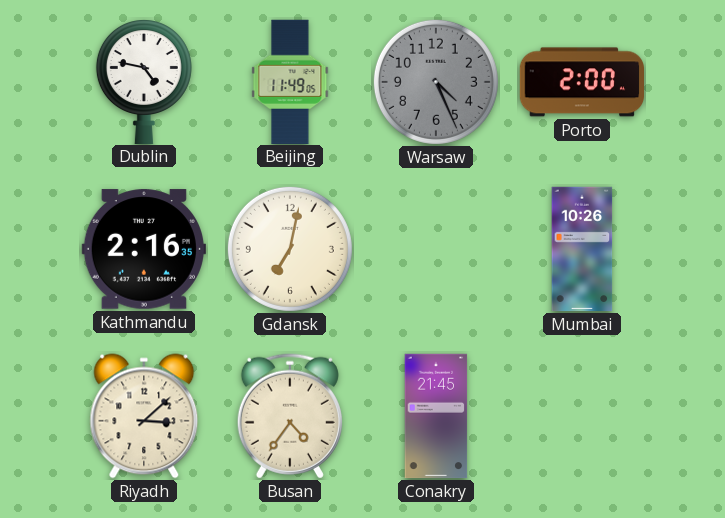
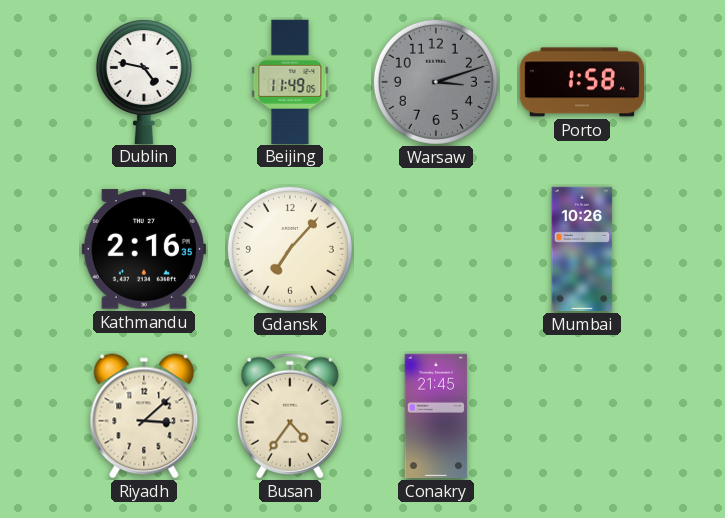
Warsaw: 4:26 -> 3:12
Porto: 2:00 -> 1:58
Gdansk: 7:02 -> 7:07
